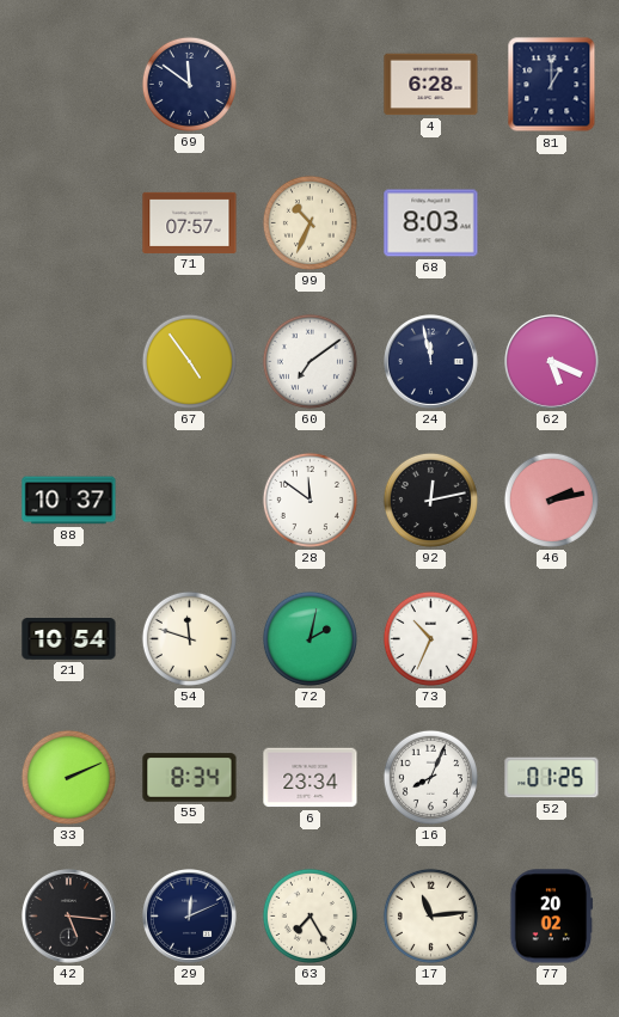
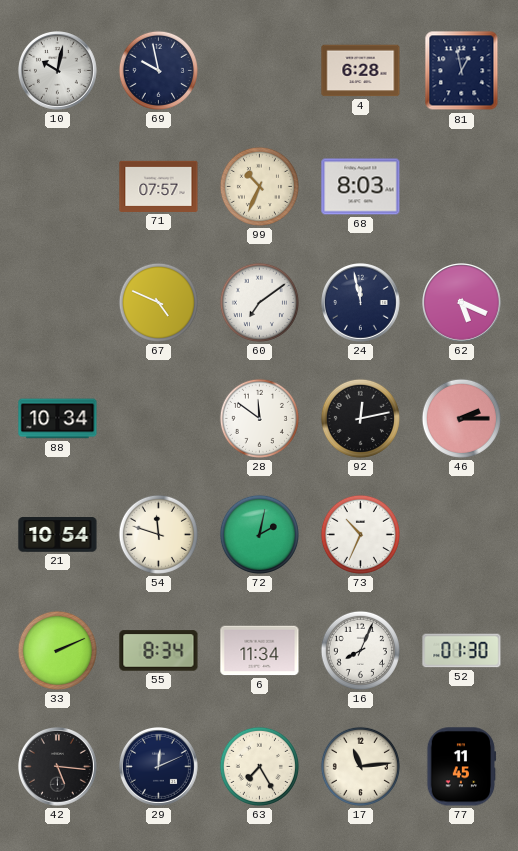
10: none -> 10:02
69: 11:51 -> 9:58
81: 1:00 -> 12:58
67: 4:54 -> 4:49
88: 10:37 -> 10:34
46: 2:13 -> 2:15
6: 23:34 -> 11:34
52: 01:25 -> 01:30
77: 20:02 -> 11:45
